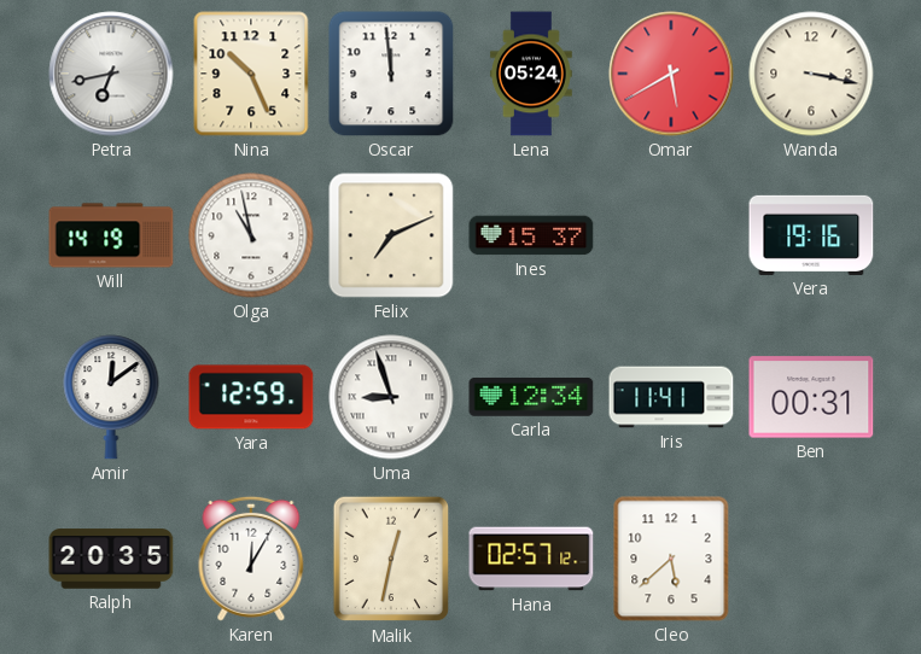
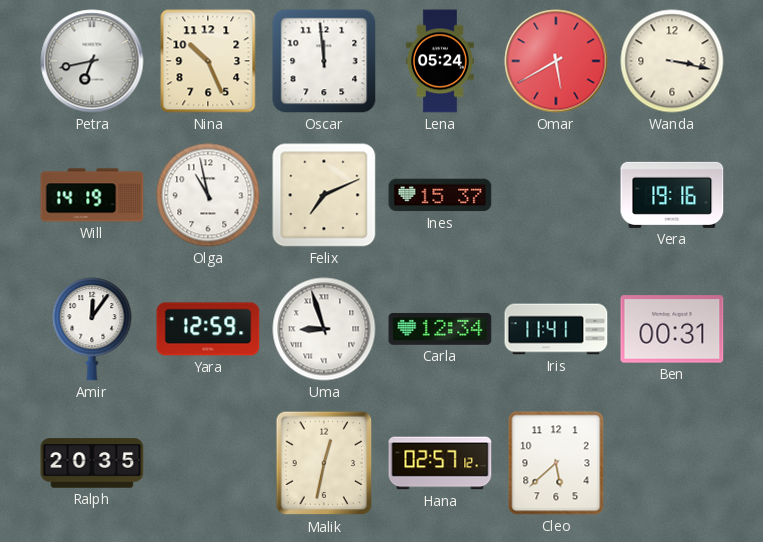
Amir: 12:09 -> 12:06
Karen: 12:05 -> none
